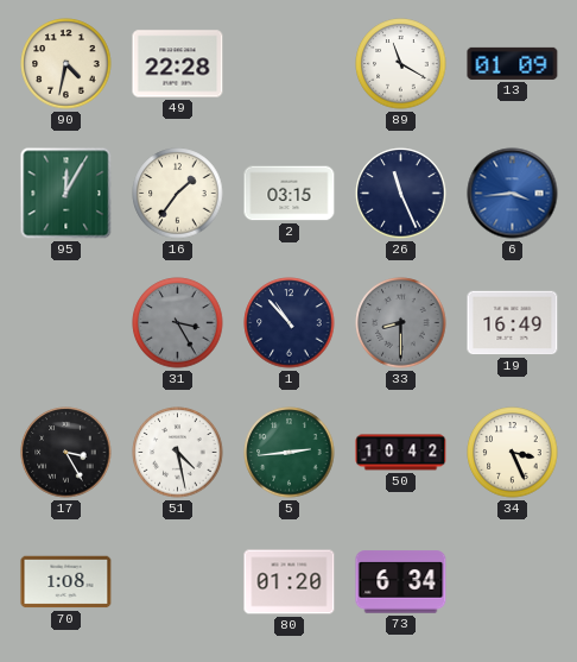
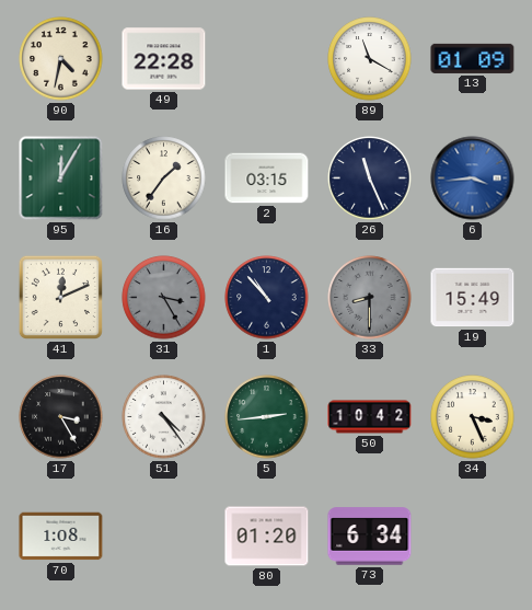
41: none -> 12:11
19: 16:49 -> 15:49
51: 4:28 -> 4:24
